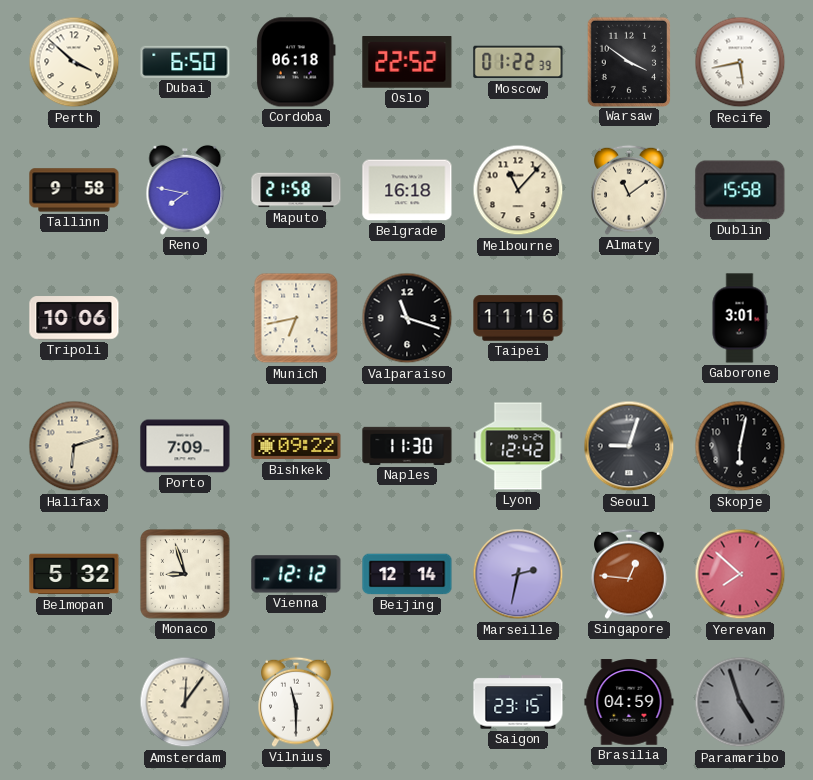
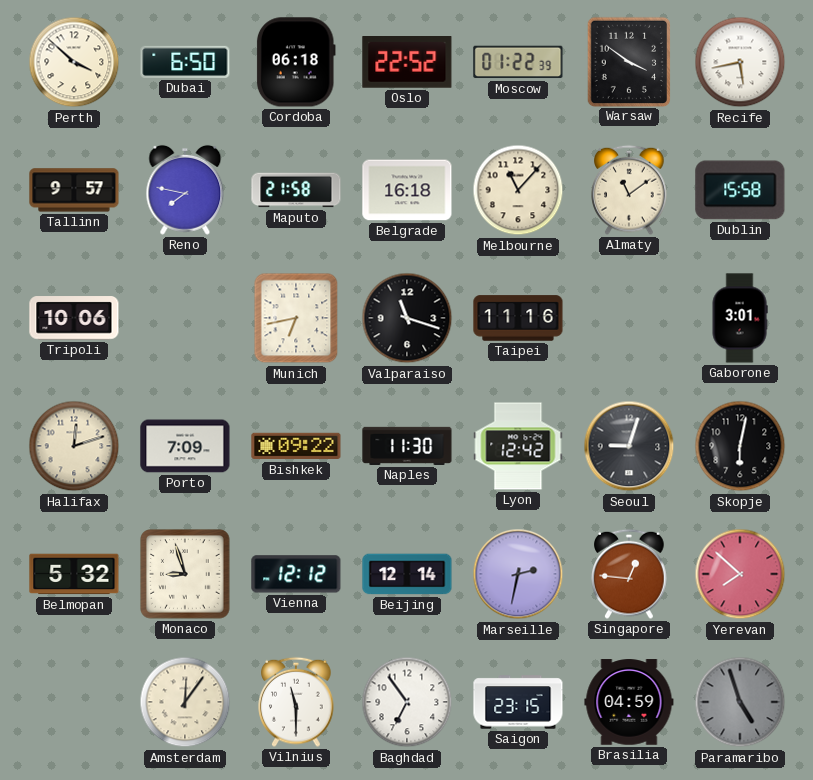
Tallinn: 9:58 -> 9:57
Halifax: 6:12 -> 12:12
Baghdad: none -> 6:54
